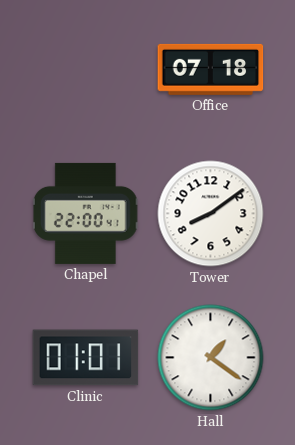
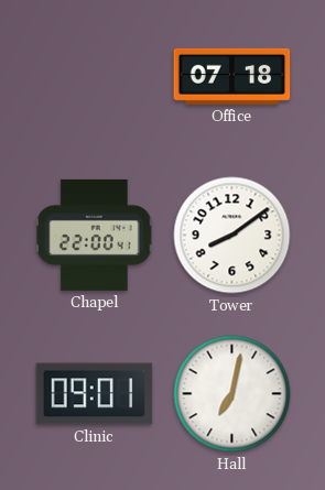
Clinic: 01:01 -> 09:01
Hall: 1:21 -> 7:02
